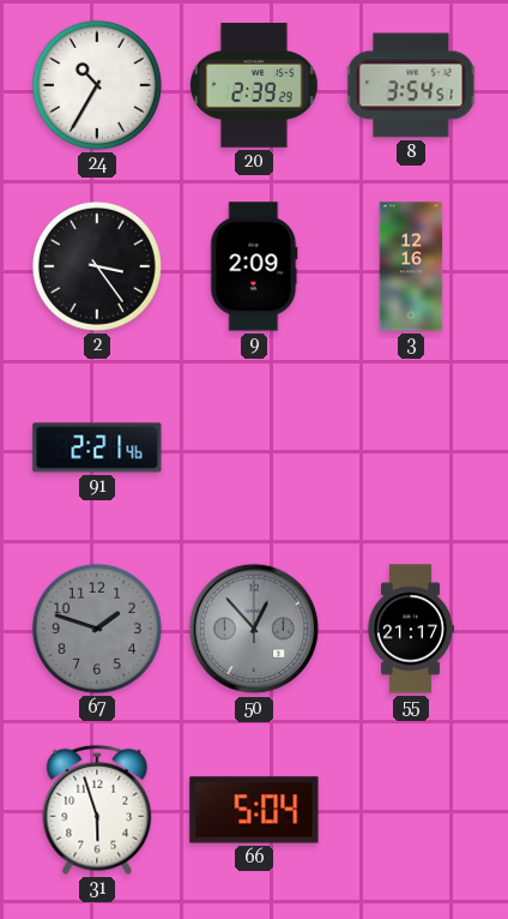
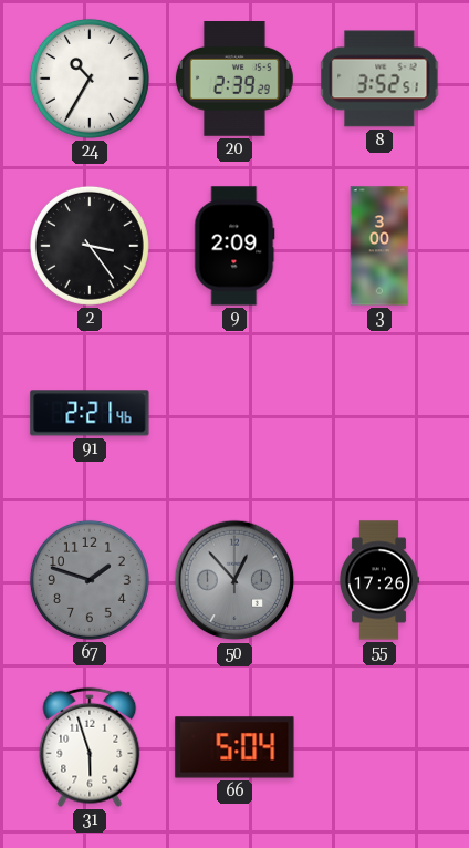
8: 3:54 -> 3:52
3: 12:16 -> 3:00
55: 21:17 -> 17:26
